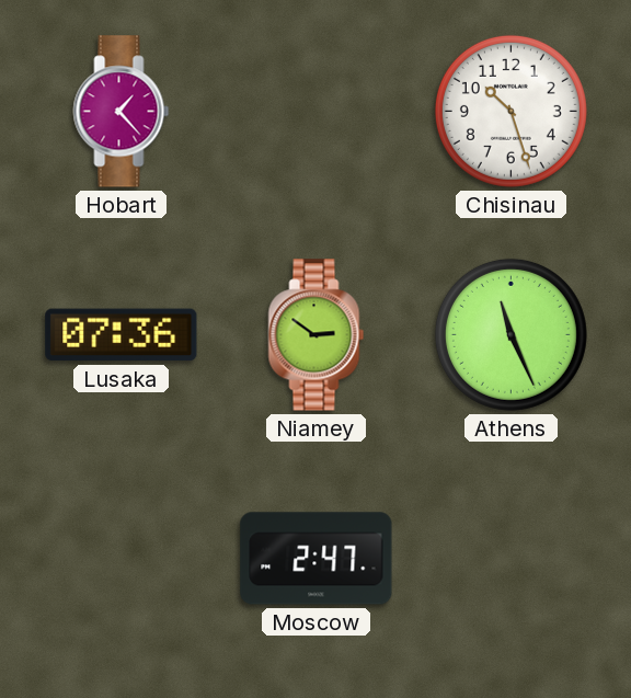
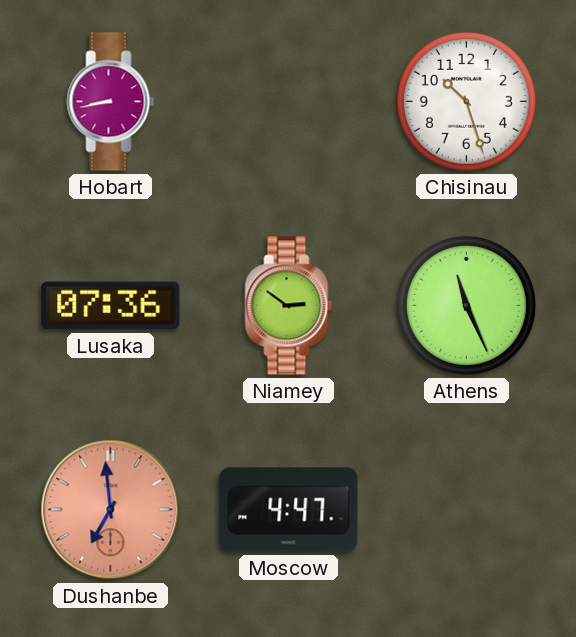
Hobart: 1:23 -> 8:43
Dushanbe: none -> 6:59
Moscow: 2:47 -> 4:47
